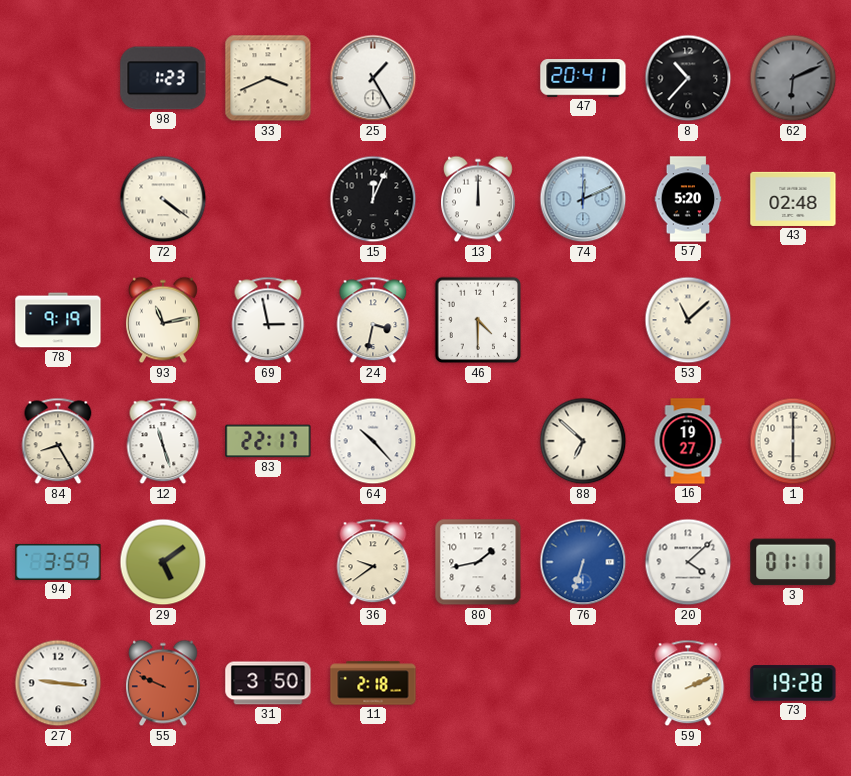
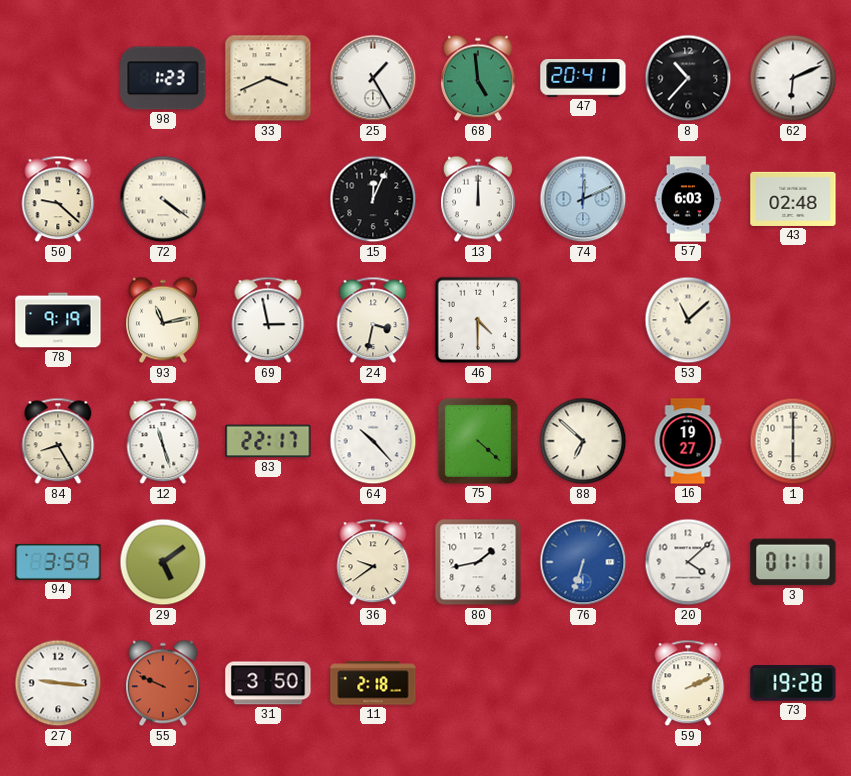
68: none -> 4:59
62 dial: grey -> white
50: none -> 9:22
57: 5:20 -> 6:03
75: none -> 4:22
